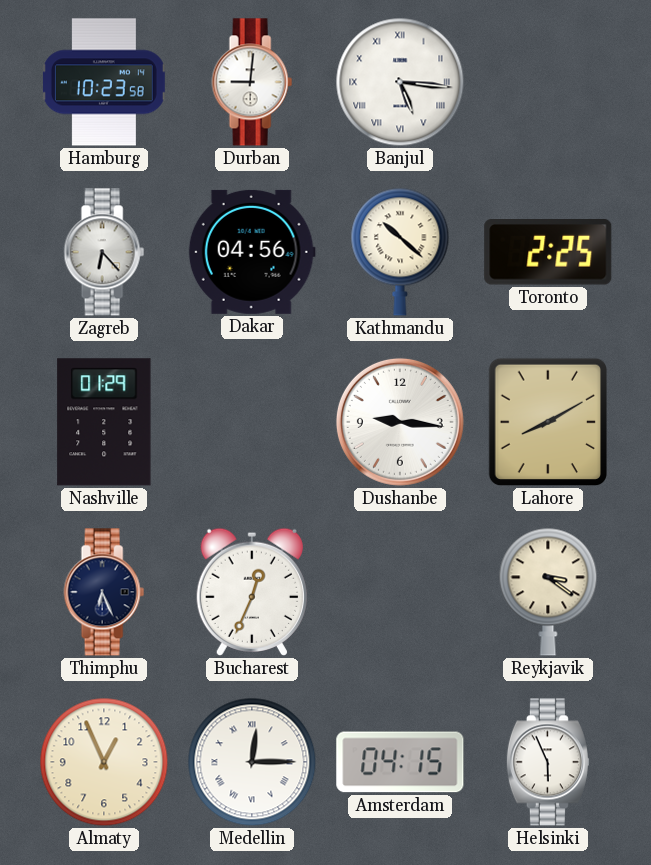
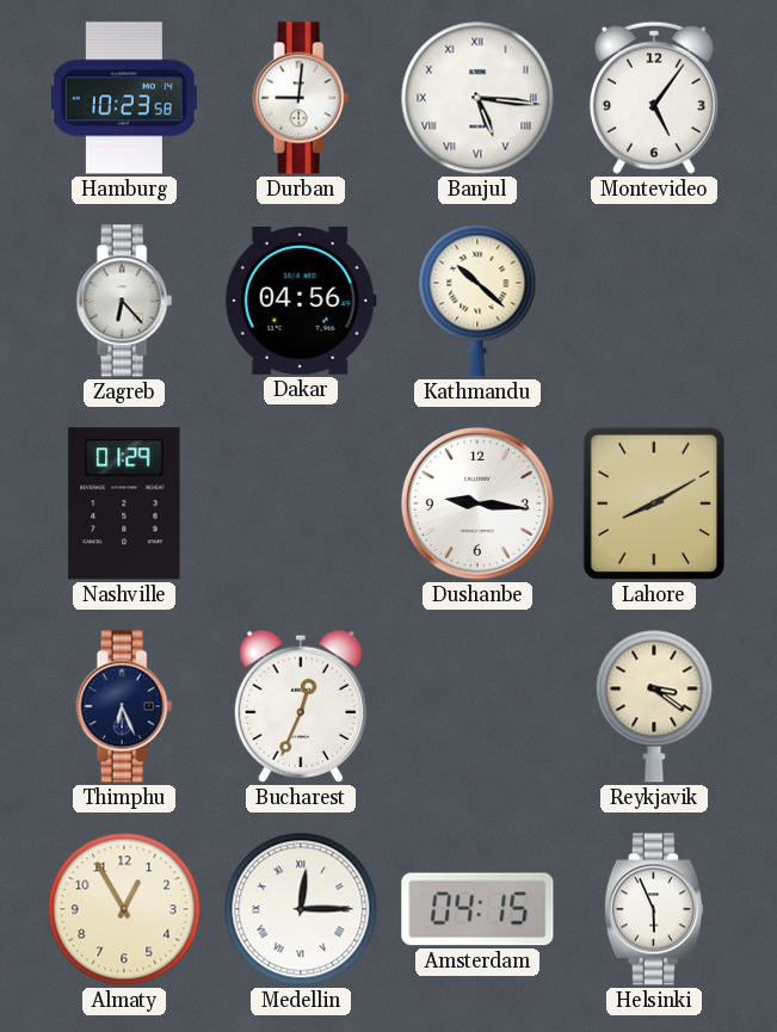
Montevideo: none -> 5:06
Toronto: 2:25 -> none
Almaty: 12:56 -> 12:55
